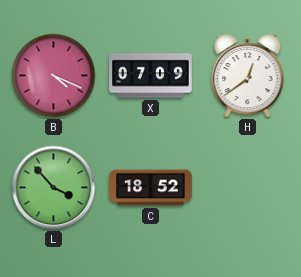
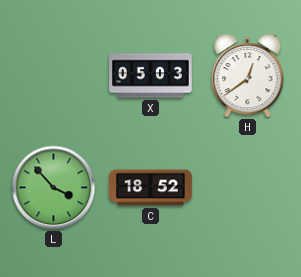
B: 4:19 -> none
X: 07:09 -> 05:03
